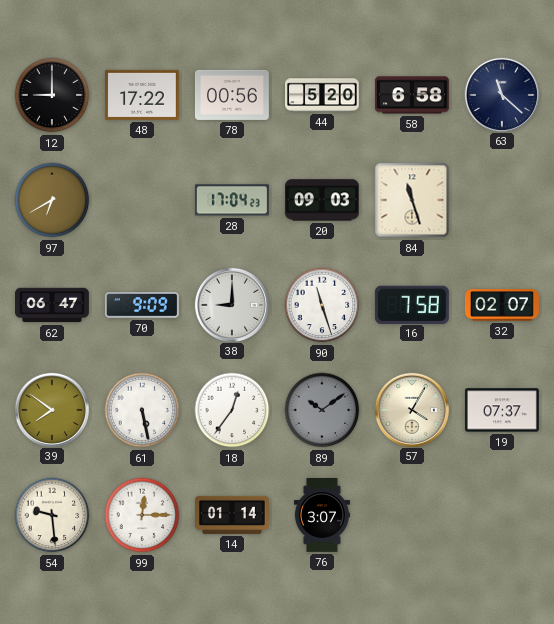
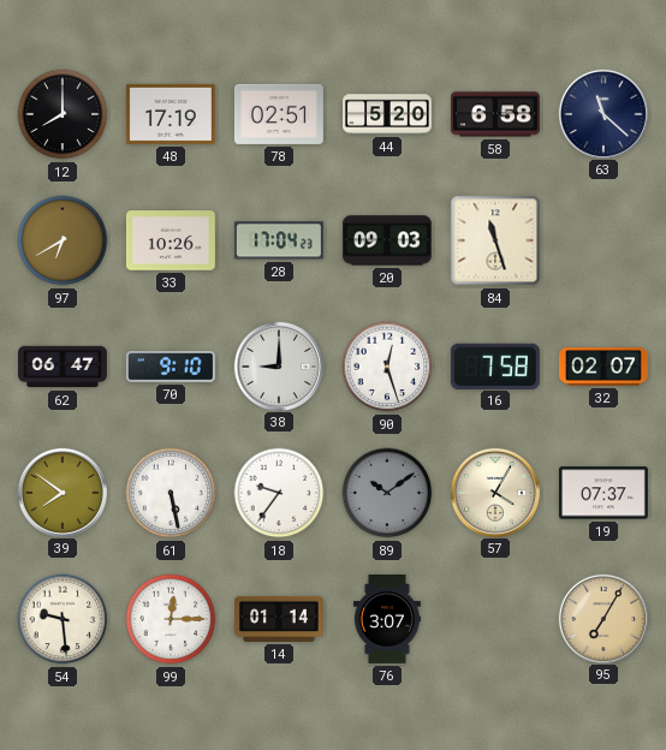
12: 9:00 -> 8:00
48: 17:22 -> 17:19
78: 00:56 -> 02:51
33: none -> 10:26
70: 9:09 -> 9:10
90: 11:27 -> 12:27
18: 12:36 -> 9:36
95: none -> 7:05
